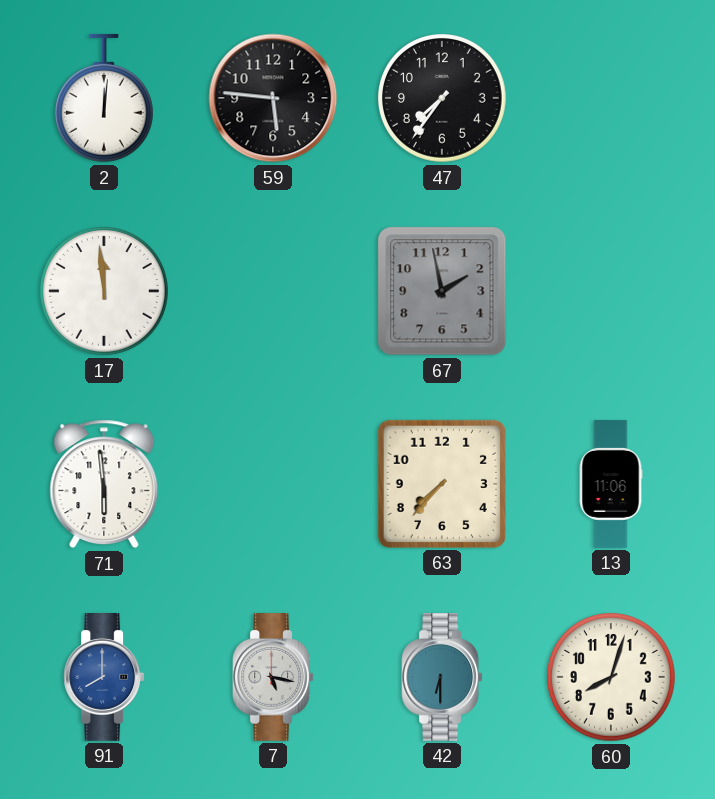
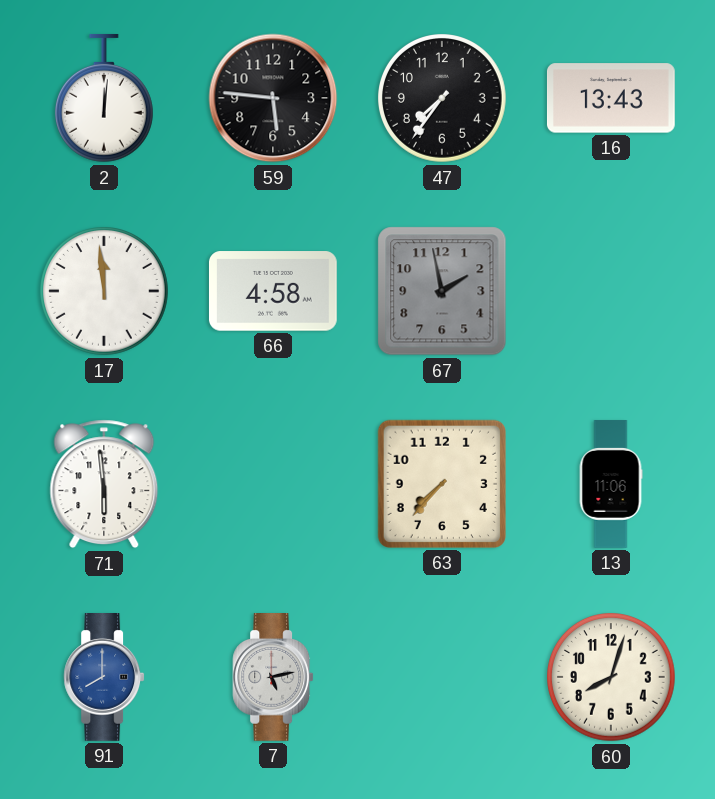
16: none -> 13:43
66: none -> 4:58
7: 5:17 -> 5:13
42: 6:30 -> none
